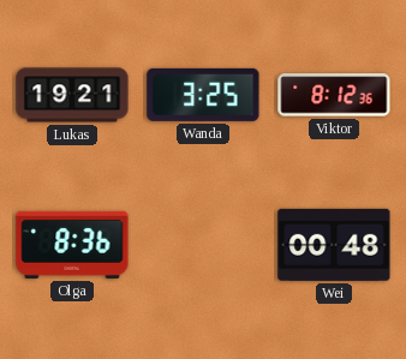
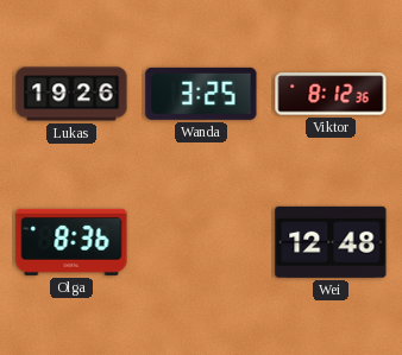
Lukas: 19:21 -> 19:26
Wei: 00:48 -> 12:48
